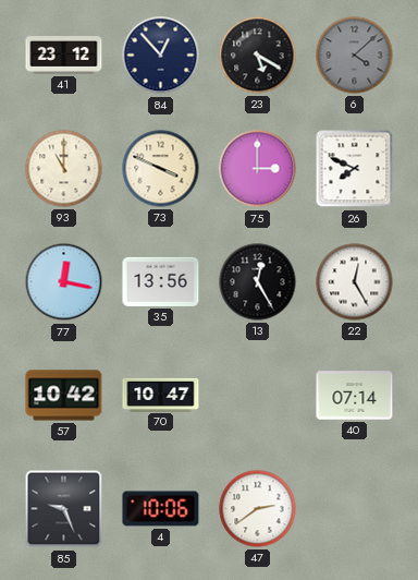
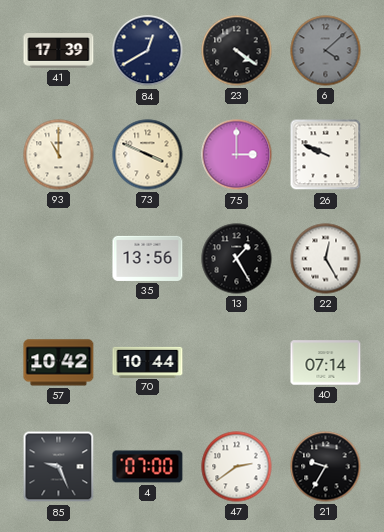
41: 23:12 -> 17:39
84: 12:53 -> 12:40
23: 5:20 -> 4:21
26: 7:49 -> 9:49
77: 12:17 -> none
13: 12:25 -> 1:25
70: 10:47 -> 10:44
4: 10:06 -> 07:00
21: none -> 9:35
